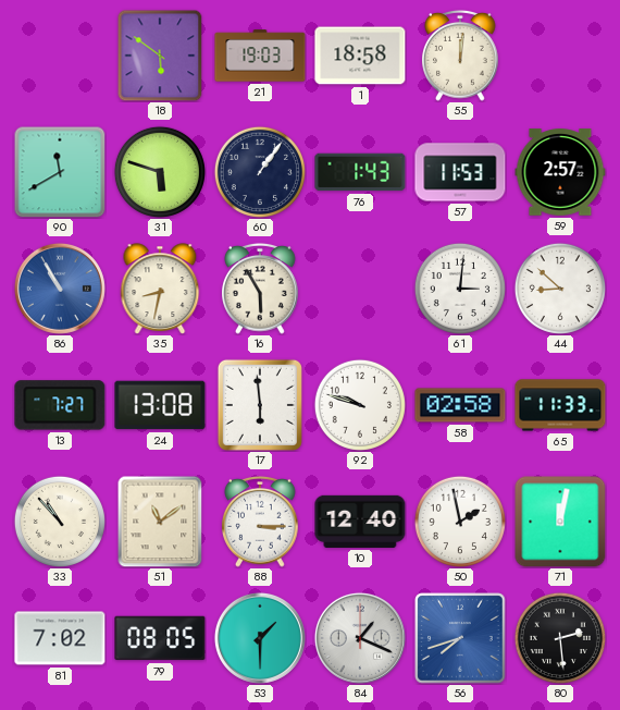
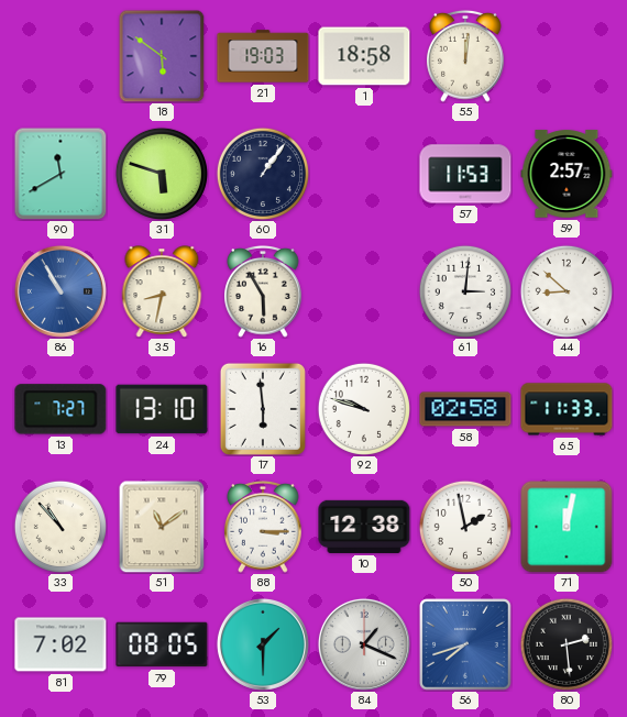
76: 1:43 -> none
24: 13:08 -> 13:10
10: 12:40 -> 12:38
